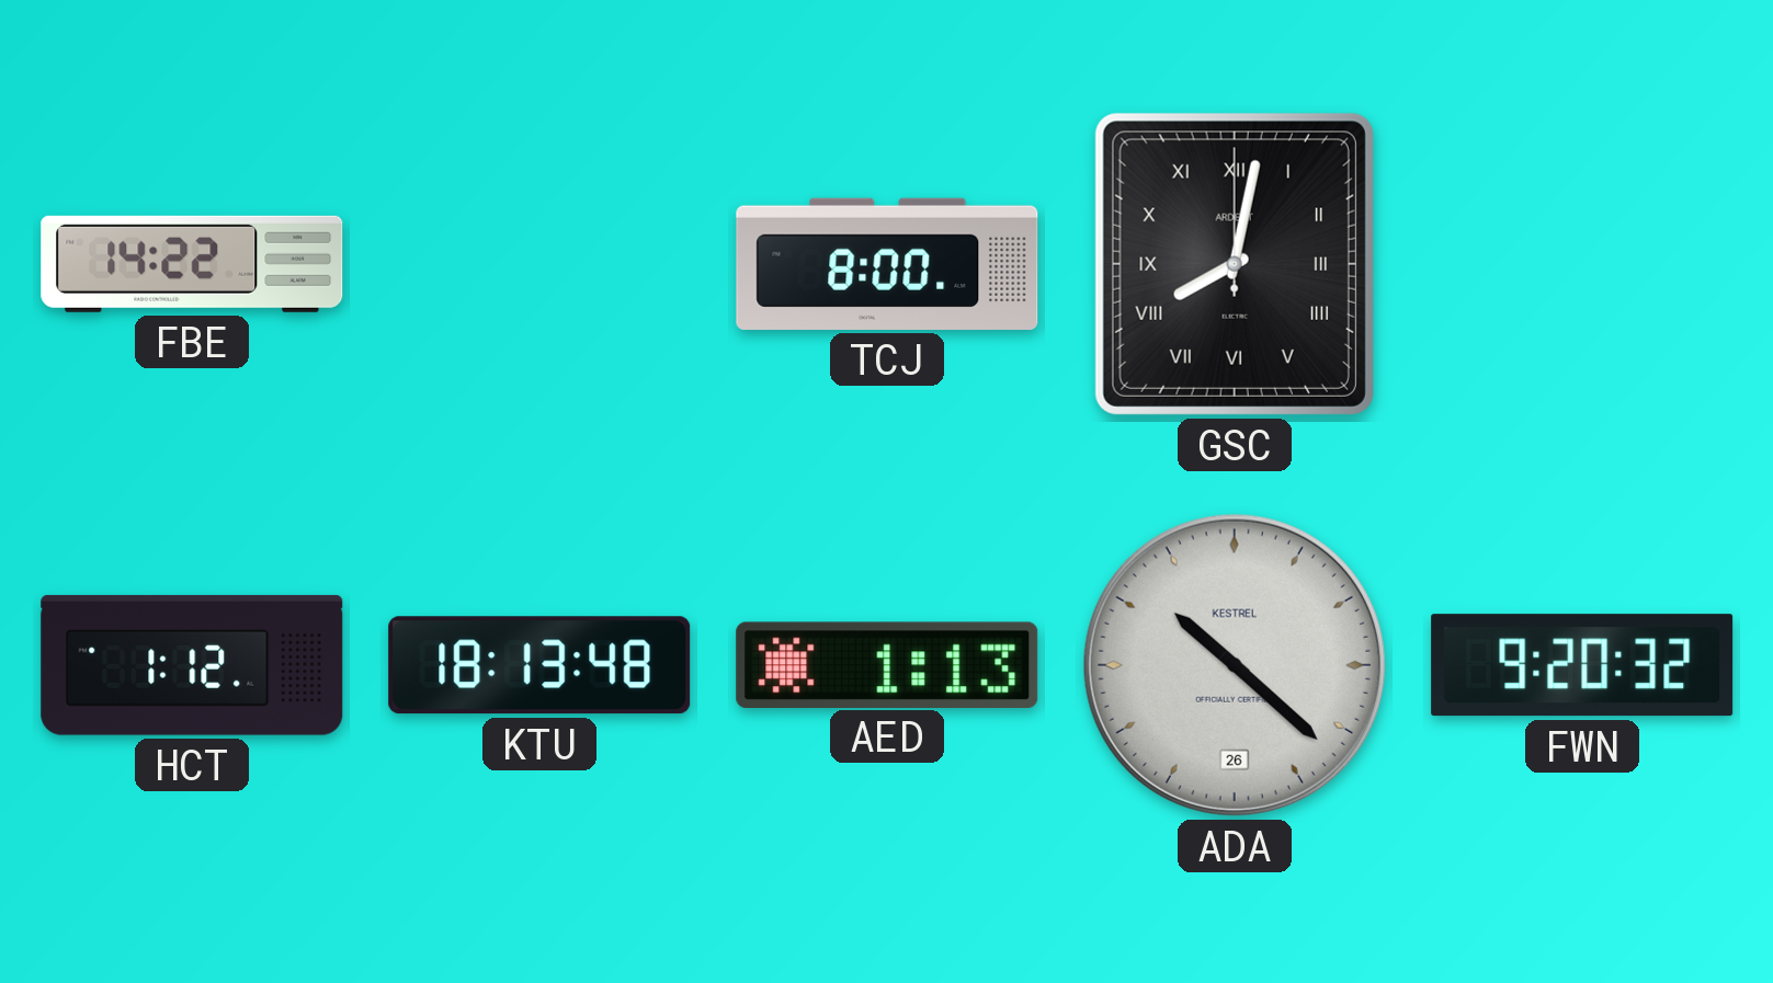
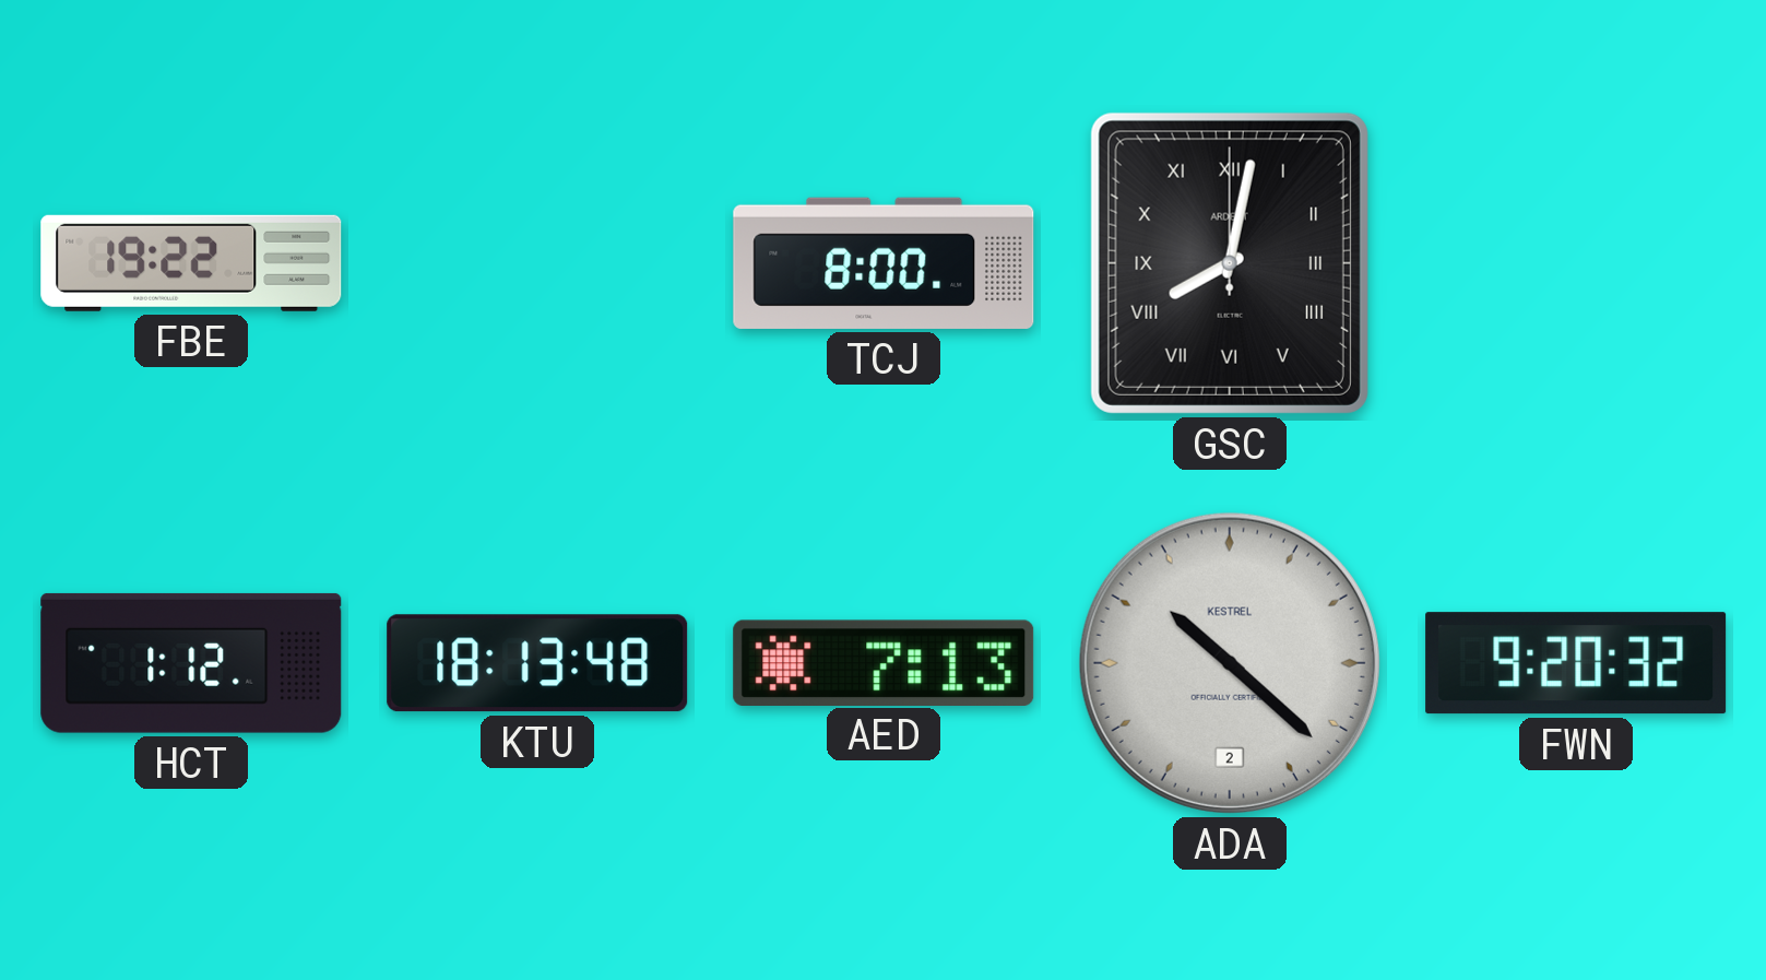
FBE: 14:22 -> 19:22
AED: 1:13 -> 7:13
ADA date: 26 -> 2
